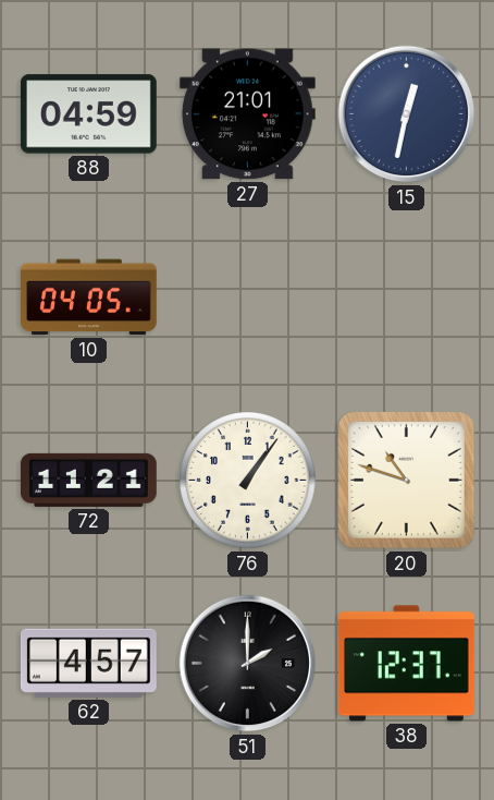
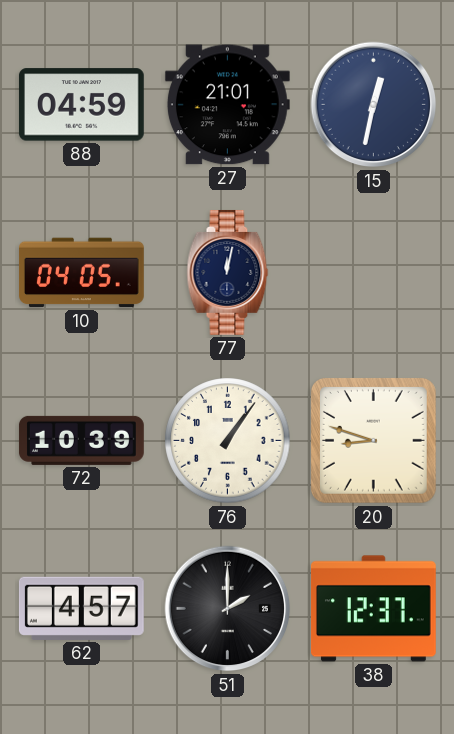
77: none -> 12:02
72: 11:21 -> 10:39
20: 10:48 -> 8:48
